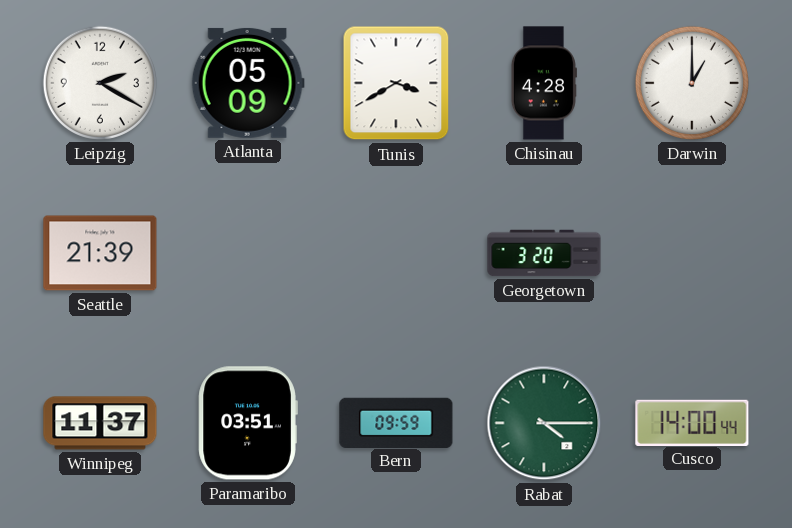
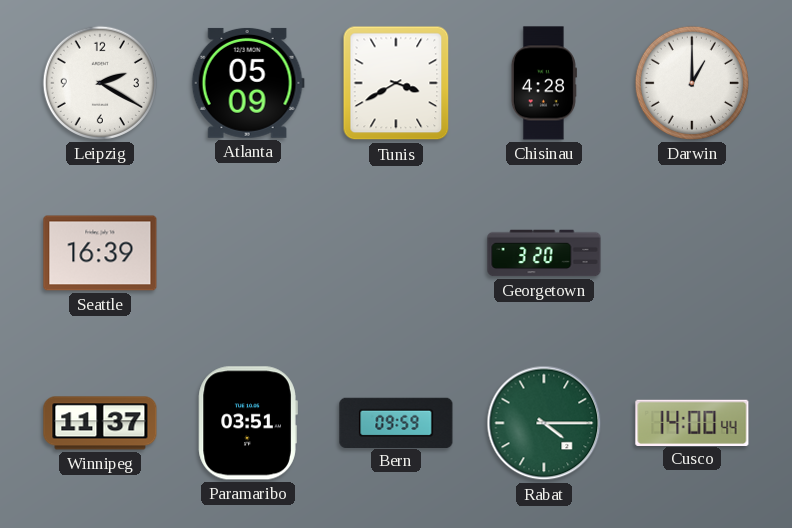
Seattle: 21:39 -> 16:39
